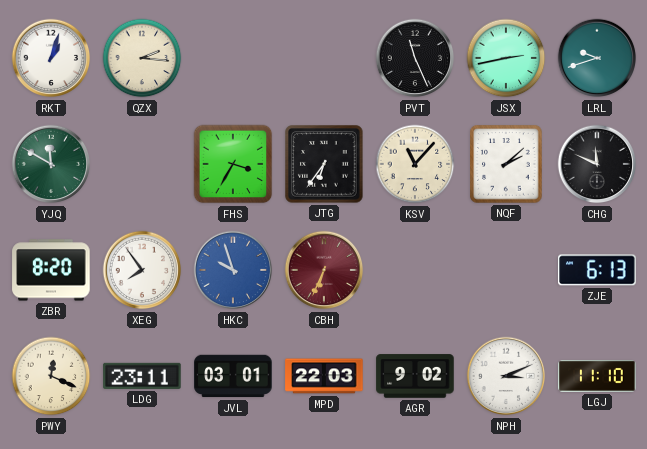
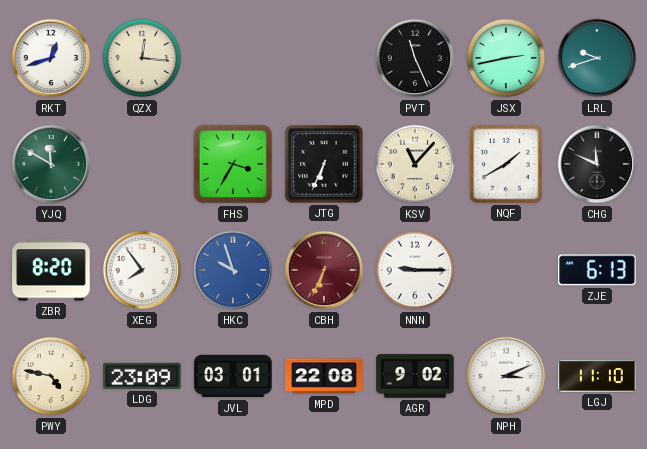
RKT: 1:03 -> 12:42
QZX: 2:16 -> 12:16
JTG: 6:36 -> 6:34
NQF: 2:08 -> 1:40
NNN: none -> 9:15
PWY: 12:19 -> 4:47
LDG: 23:11 -> 23:09
MPD: 22:03 -> 22:08
